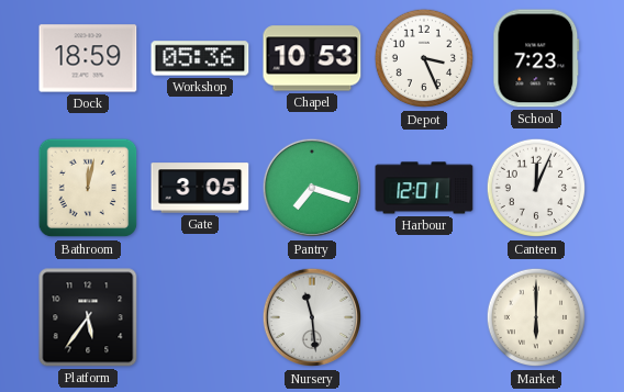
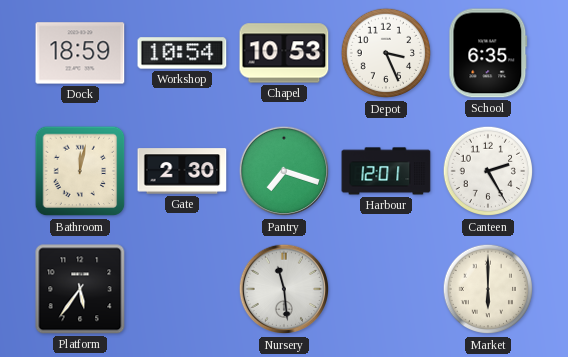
Workshop: 05:36 -> 10:54
School: 7:23 -> 6:35
Gate: 3:05 -> 2:30
Canteen: 12:04 -> 2:25
